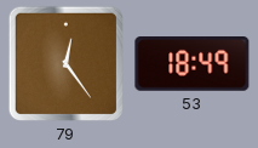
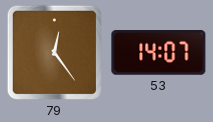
53: 18:49 -> 14:07
